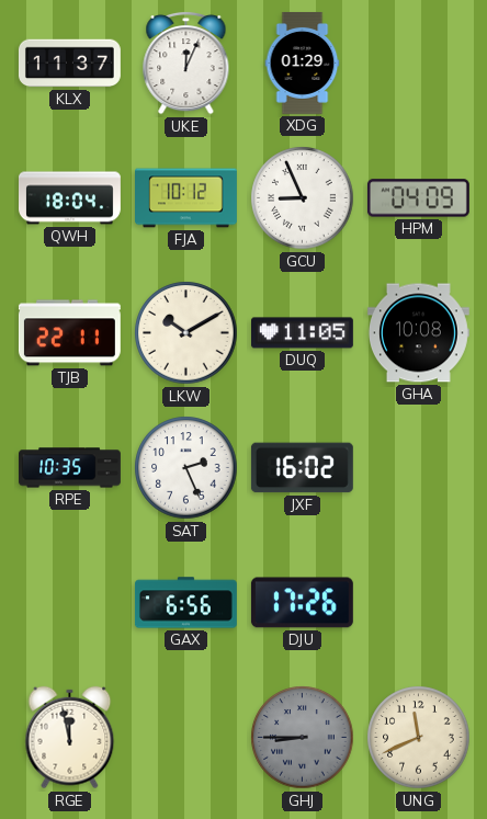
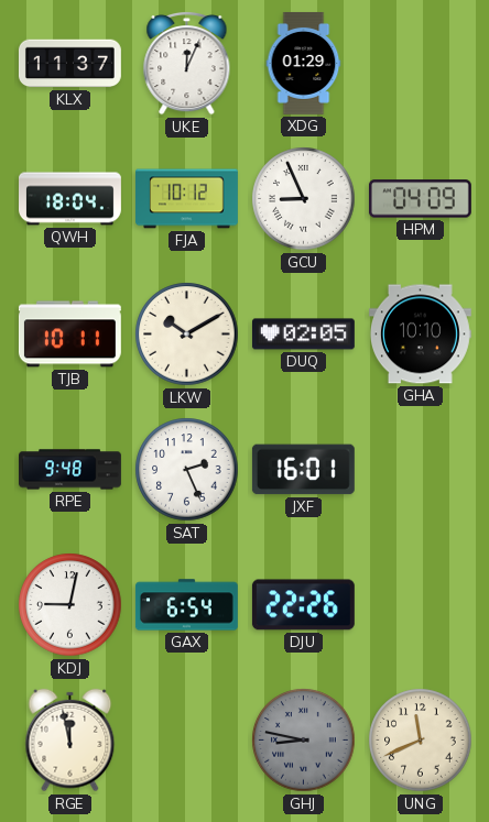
TJB: 22:11 -> 10:11
DUQ: 11:05 -> 02:05
GHA: 10:08 -> 10:10
RPE: 10:35 -> 9:48
JXF: 16:02 -> 16:01
KDJ: none -> 9:02
GAX: 6:56 -> 6:54
DJU: 17:26 -> 22:26
GHJ: 8:45 -> 8:47
